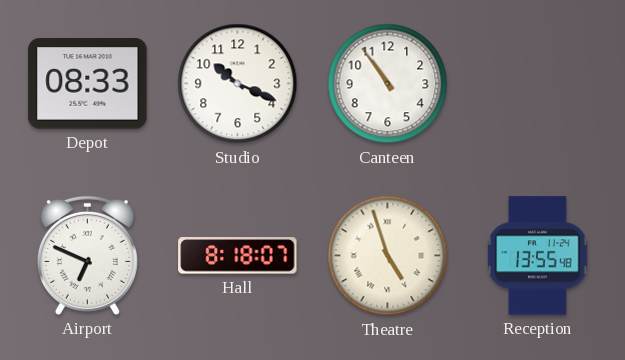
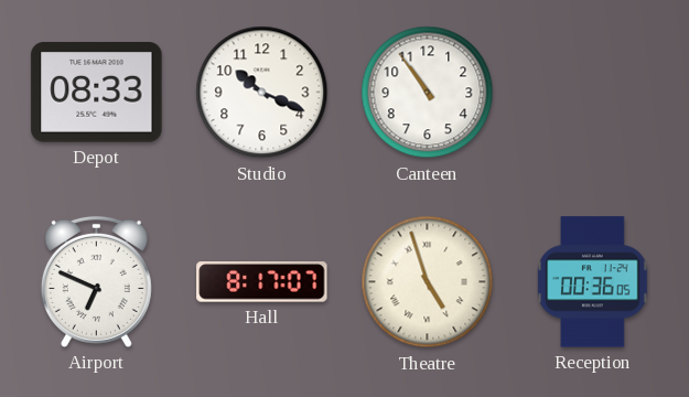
Hall: 8:18 -> 8:17
Reception: 13:55 -> 00:36
